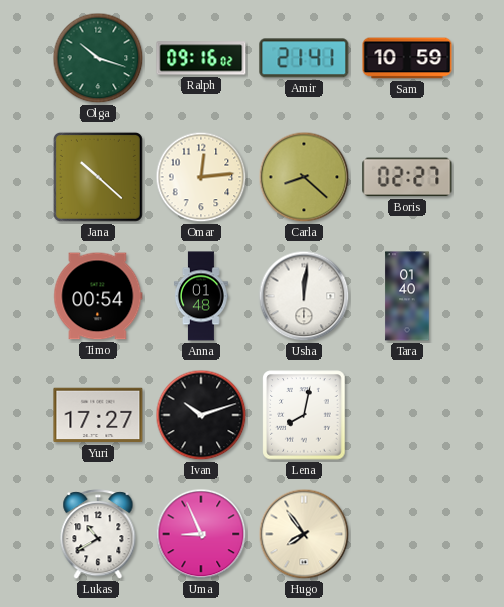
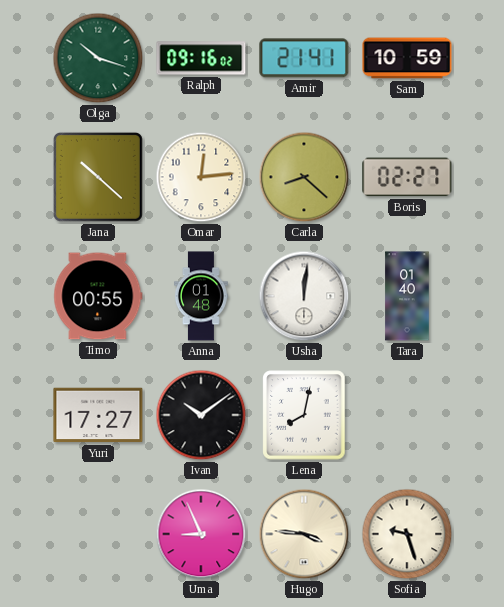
Timo: 00:54 -> 00:55
Ivan: 10:12 -> 10:09
Lukas: 10:40 -> none
Hugo: 7:54 -> 3:46
Sofia: none -> 9:27
